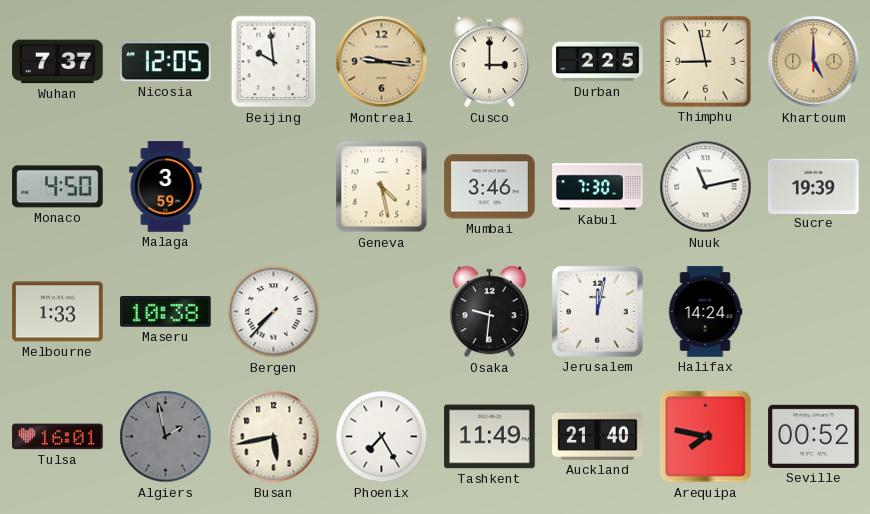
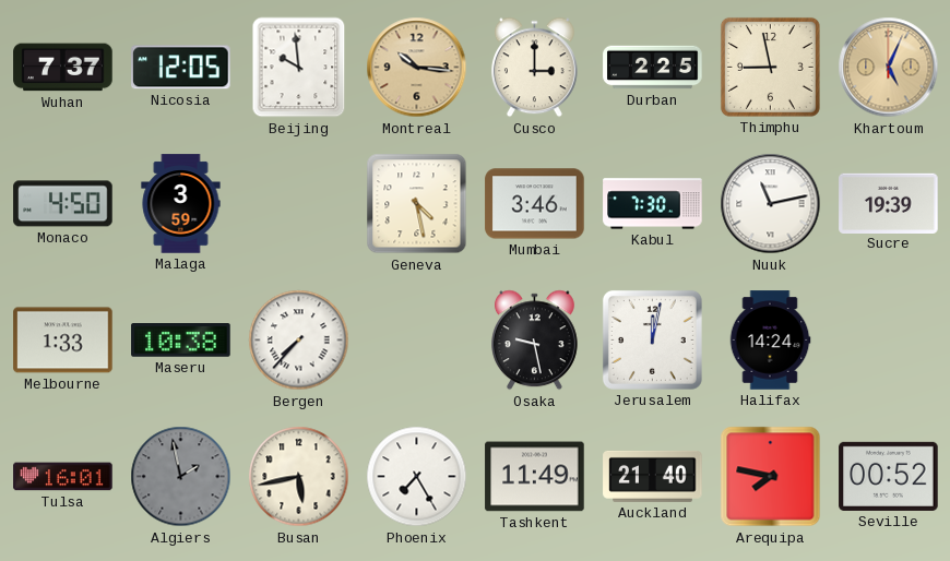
Montreal: 9:16 -> 10:16
Khartoum: 5:00 -> 5:04
Osaka: 9:31 -> 9:28
